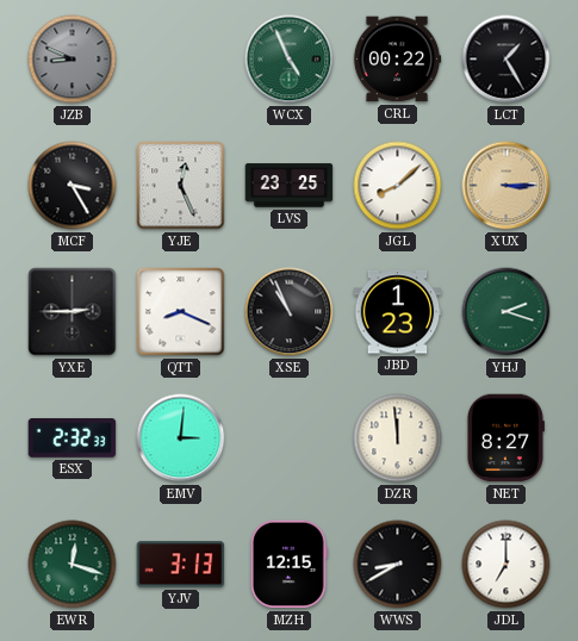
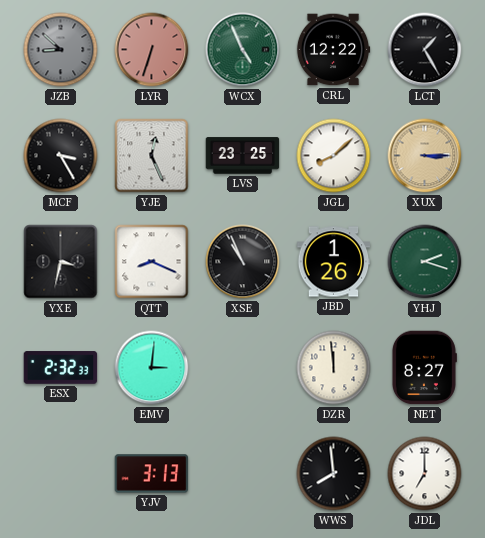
JZB: 8:49 -> 8:52
LYR: none -> 6:33
CRL: 00:22 -> 12:22
YXE: 2:45 -> 3:32
JBD: 1:23 -> 1:26
EWR: 12:18 -> none
MZH: 12:15 -> none
WWS: 8:40 -> 7:59
